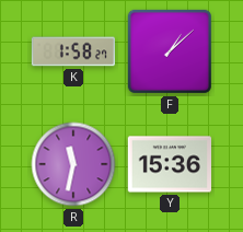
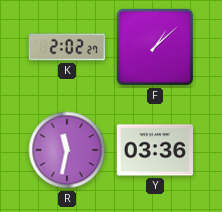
K: 1:58 -> 2:02
Y: 15:36 -> 03:36
